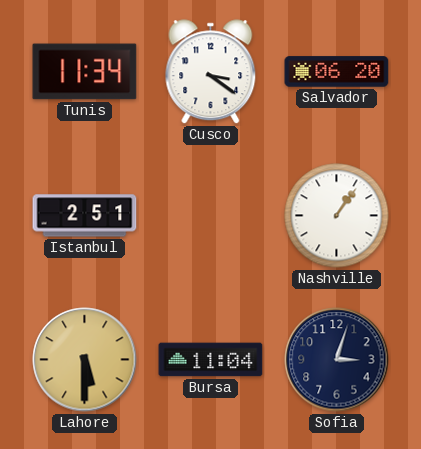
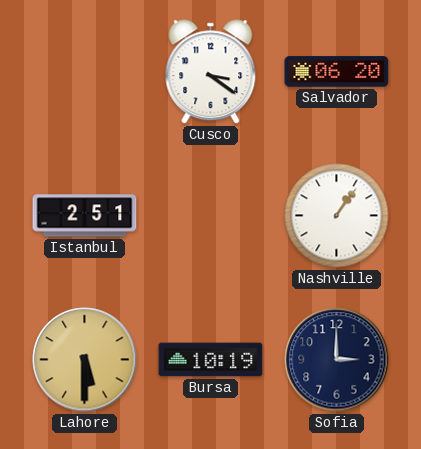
Tunis: 11:34 -> none
Bursa: 11:04 -> 10:19
Sofia: 3:03 -> 3:00
